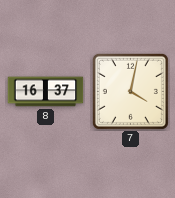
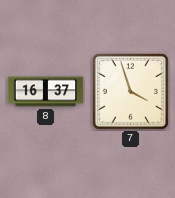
7: 4:02 -> 3:57
